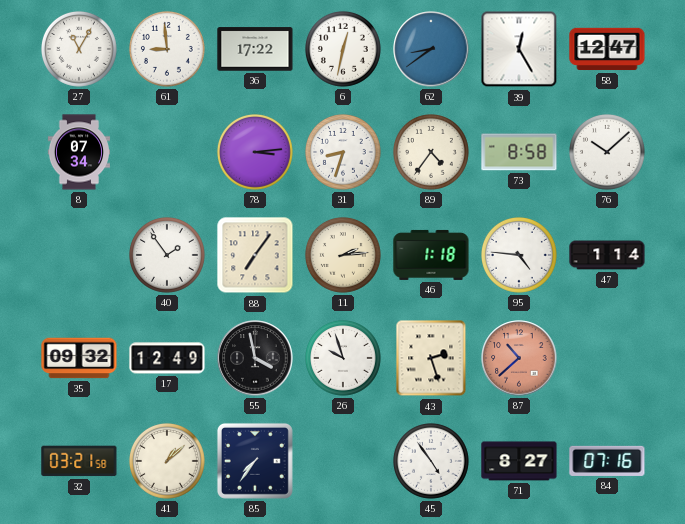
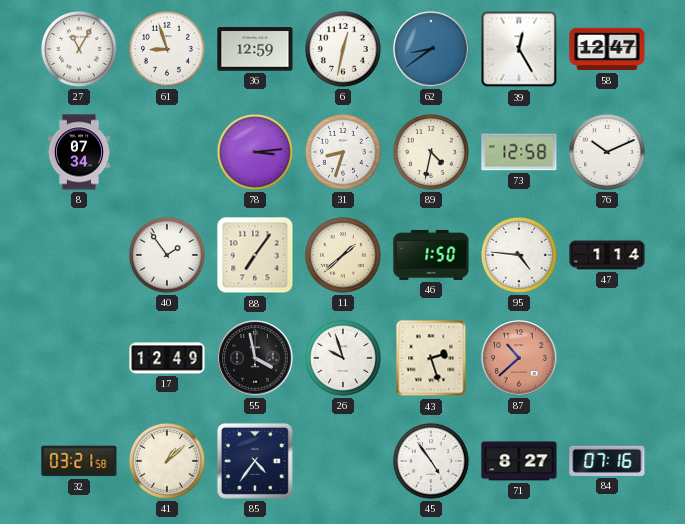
61: 8:59 -> 8:57
36: 17:22 -> 12:59
89: 4:36 -> 4:32
73: 8:58 -> 12:58
76: 10:08 -> 10:11
11: 2:14 -> 1:38
46: 1:18 -> 1:50
35: 09:32 -> none
85: 7:36 -> 4:36
